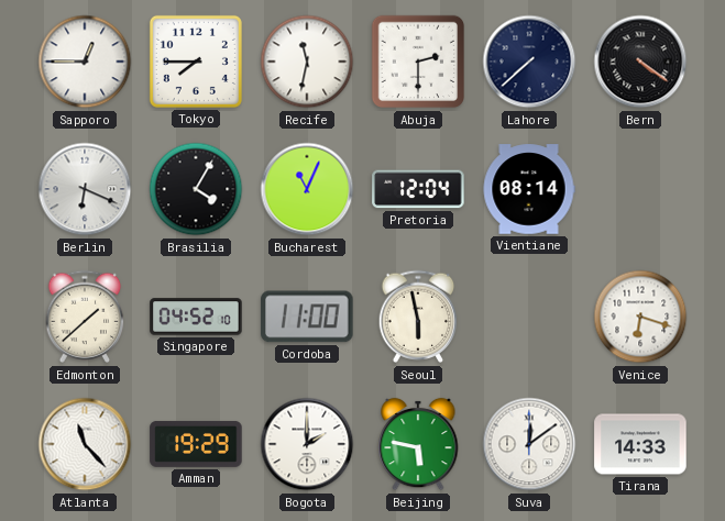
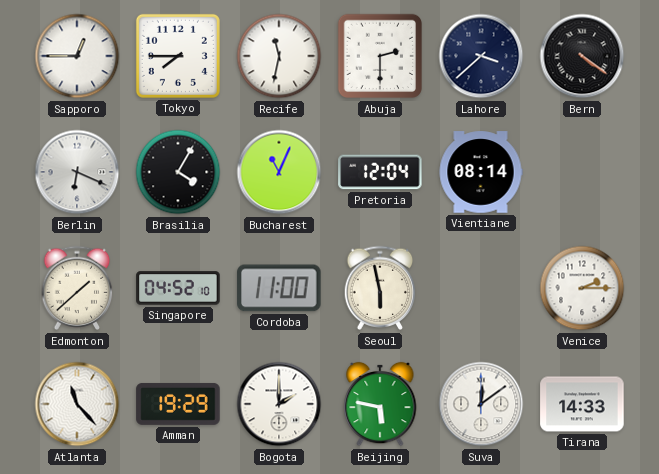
Lahore: 7:38 -> 3:38
Venice: 6:18 -> 2:15
